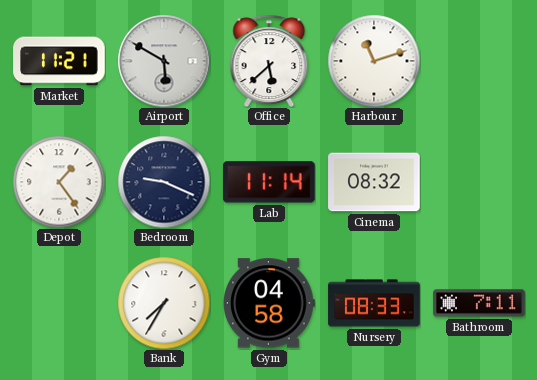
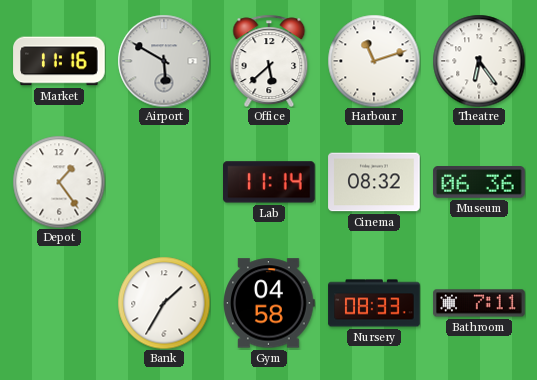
Market: 11:21 -> 11:16
Theatre: none -> 6:24
Bedroom: 9:19 -> none
Museum: none -> 06:36
Bank: 7:35 -> 1:35
